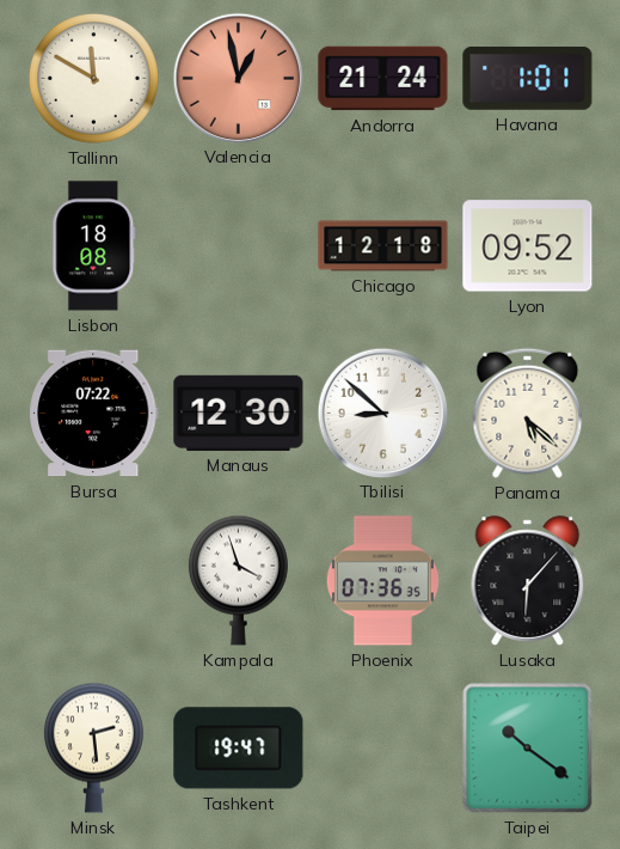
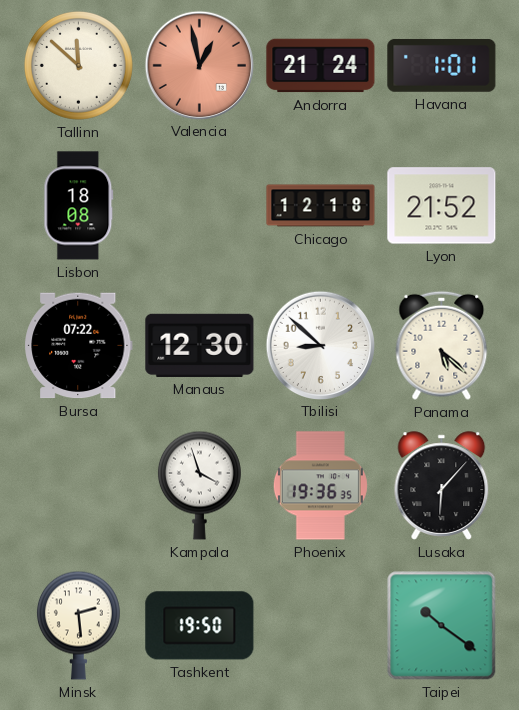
Tallinn: 11:50 -> 11:52
Lyon: 09:52 -> 21:52
Phoenix: 07:36 -> 19:36
Tashkent: 19:47 -> 19:50
